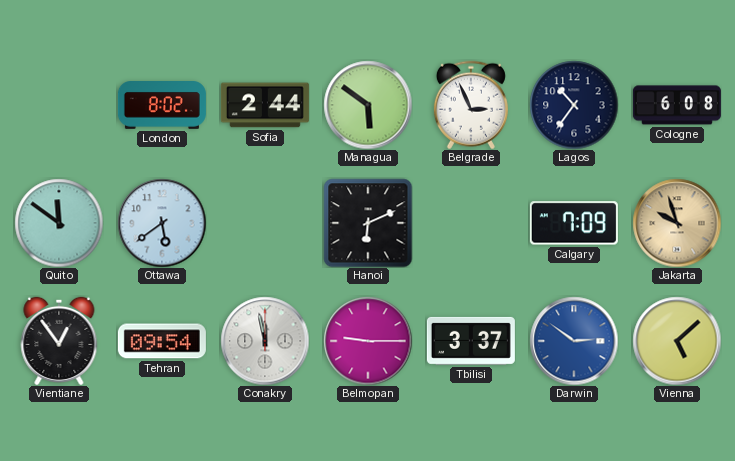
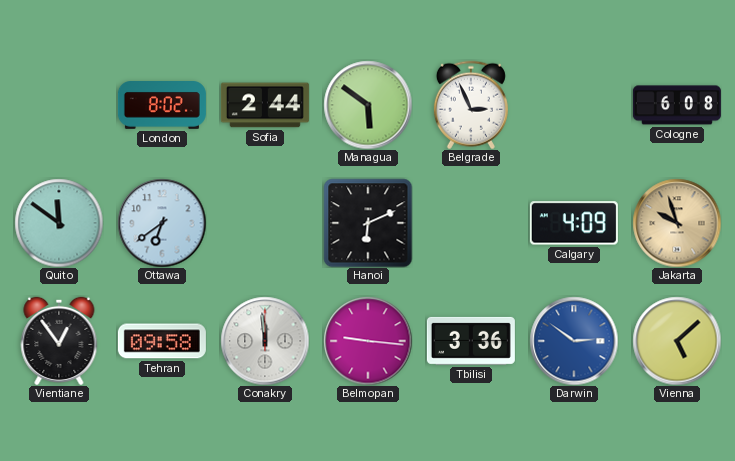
Lagos: 10:36 -> none
Ottawa: 5:39 -> 6:39
Calgary: 7:09 -> 4:09
Tehran: 09:54 -> 09:58
Conakry: 11:58 -> 11:59
Belmopan: 9:15 -> 9:16
Tbilisi: 3:37 -> 3:36
